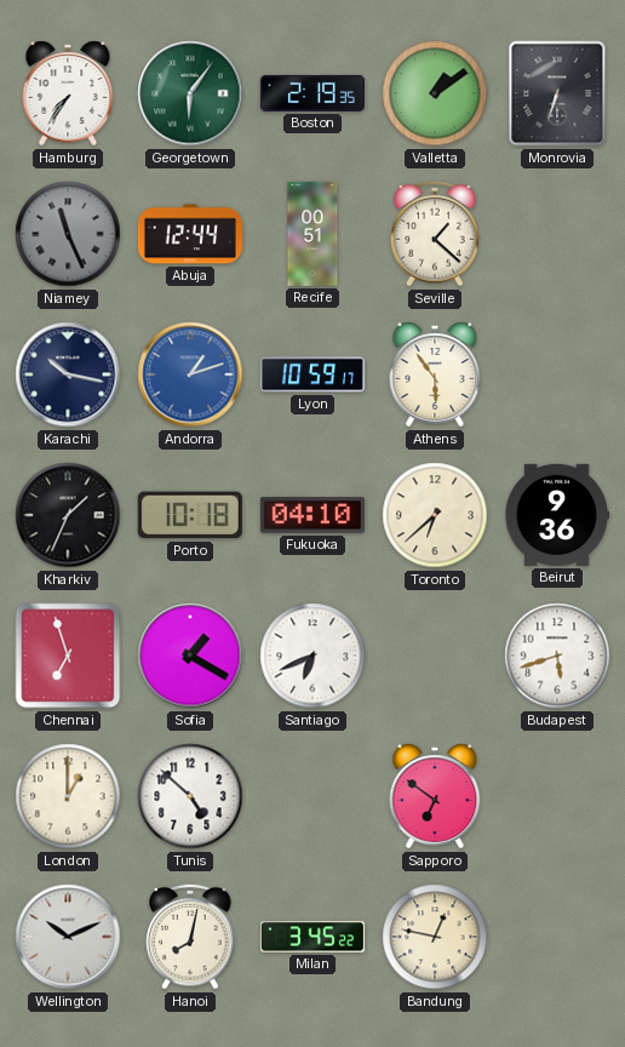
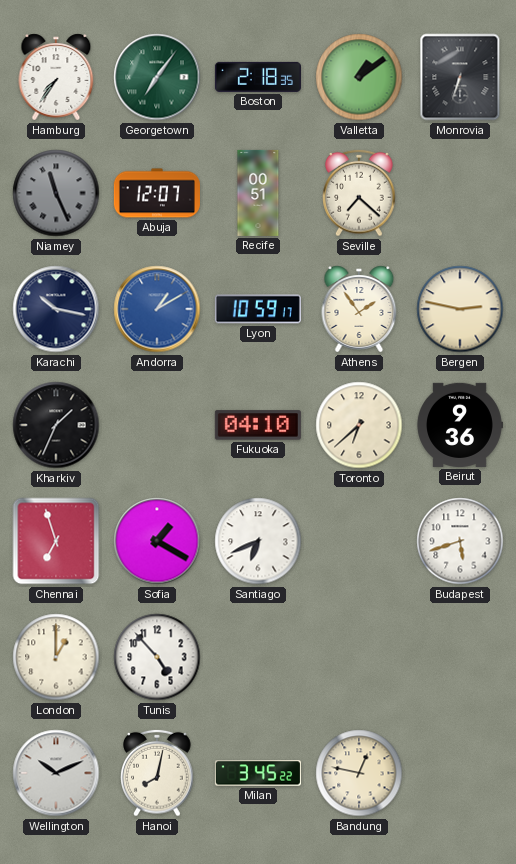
Georgetown: 6:06 -> 7:06
Boston: 2:19 -> 2:18
Abuja: 12:44 -> 12:07
Seville: 1:22 -> 7:22
Andorra: 1:12 -> 1:10
Athens: 5:54 -> 1:54
Bergen: none -> 2:47
Porto: 10:18 -> none
Tunis: 4:52 -> 4:53
Sapporo: 6:51 -> none
